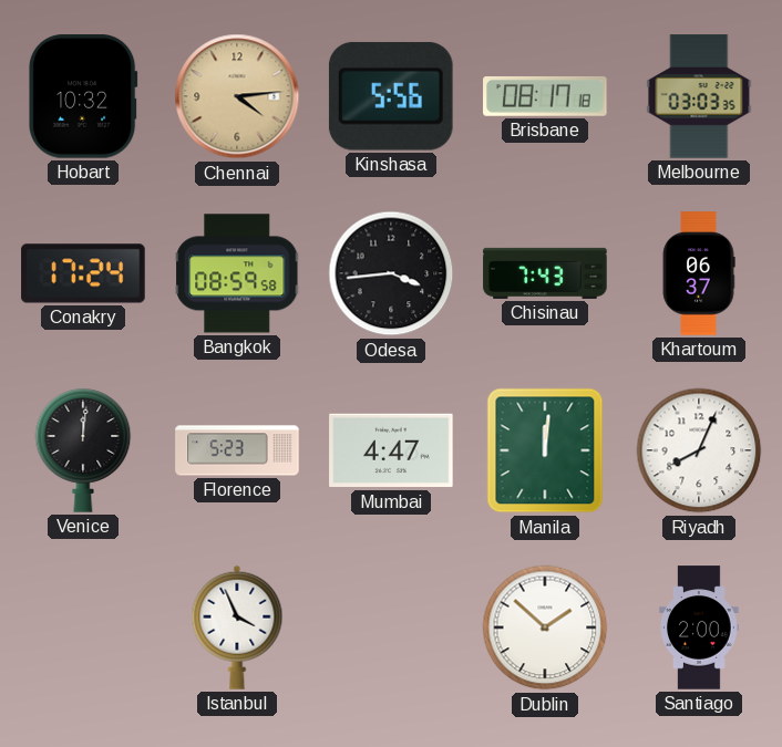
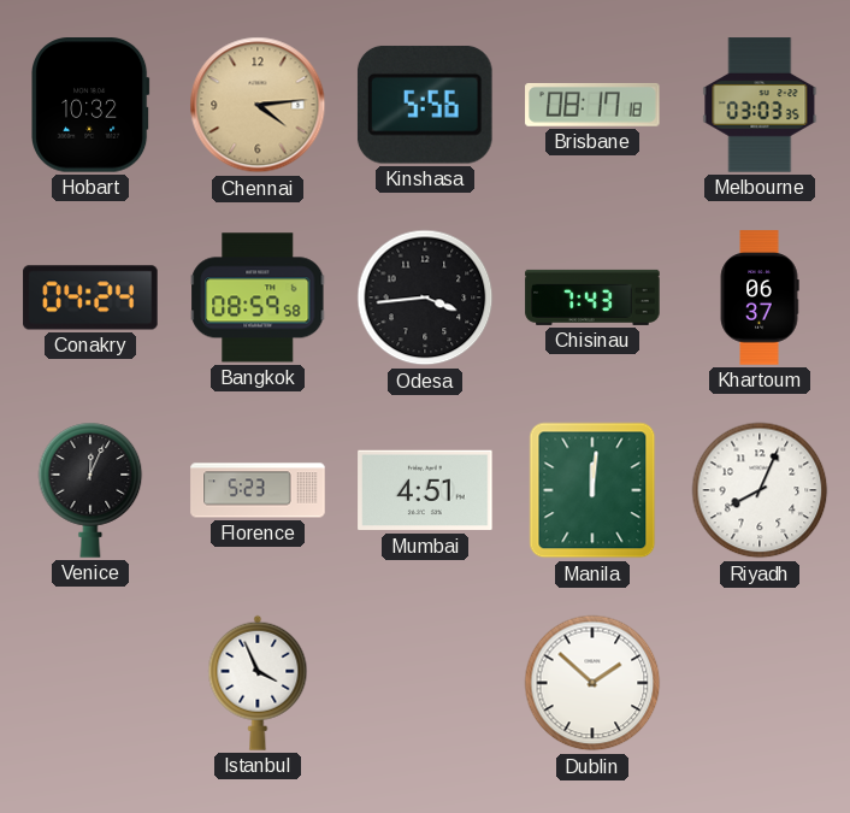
Conakry: 17:24 -> 04:24
Venice: 12:01 -> 12:04
Mumbai: 4:47 -> 4:51
Santiago: 2:00 -> none
